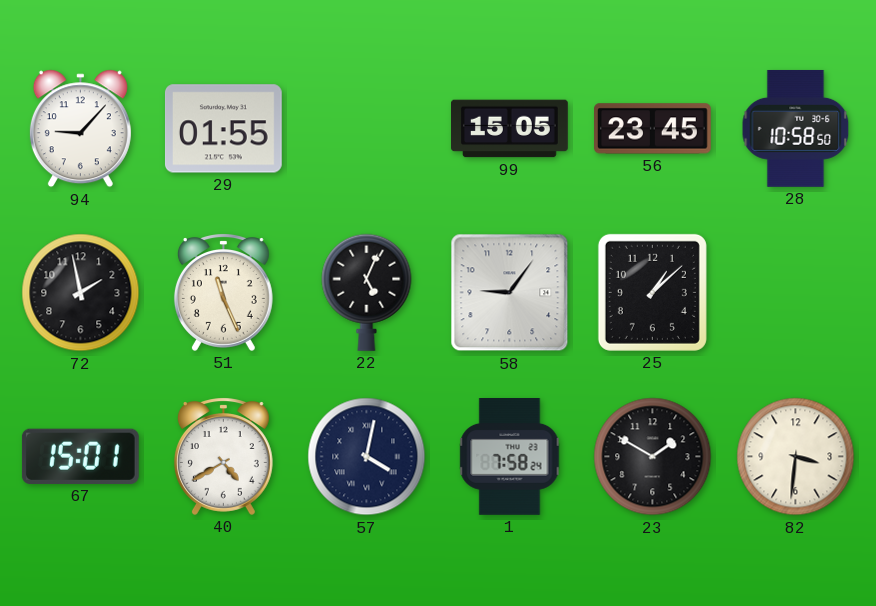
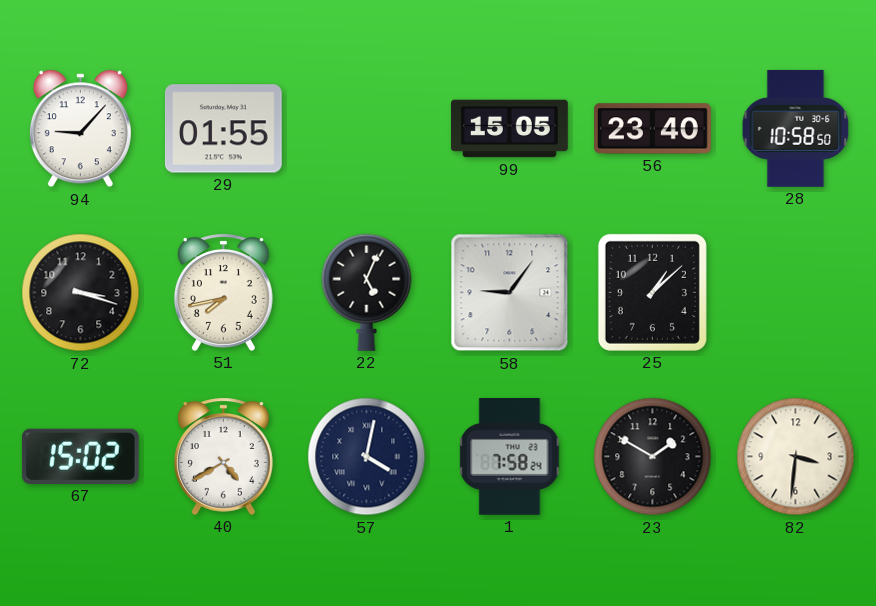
56: 23:45 -> 23:40
72: 1:58 -> 3:18
51: 11:26 -> 7:43
67: 15:01 -> 15:02
